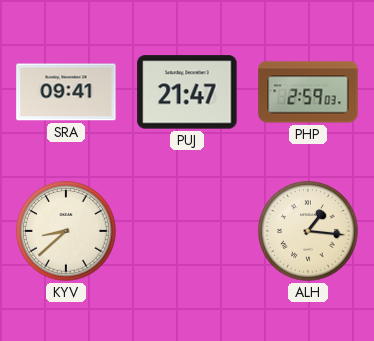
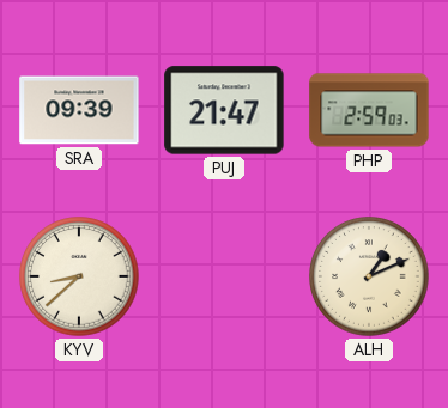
SRA: 09:41 -> 09:39
ALH: 1:16 -> 1:11
